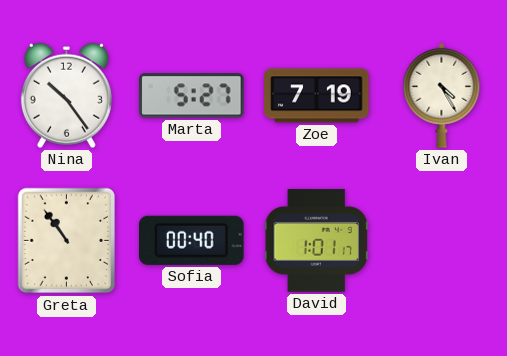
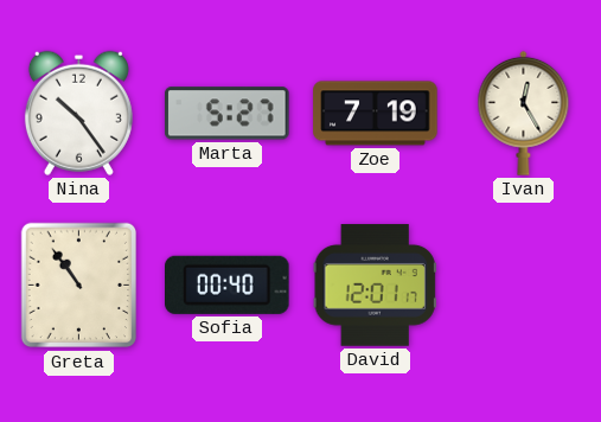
Ivan: 4:25 -> 12:25
David: 1:01 -> 12:01
